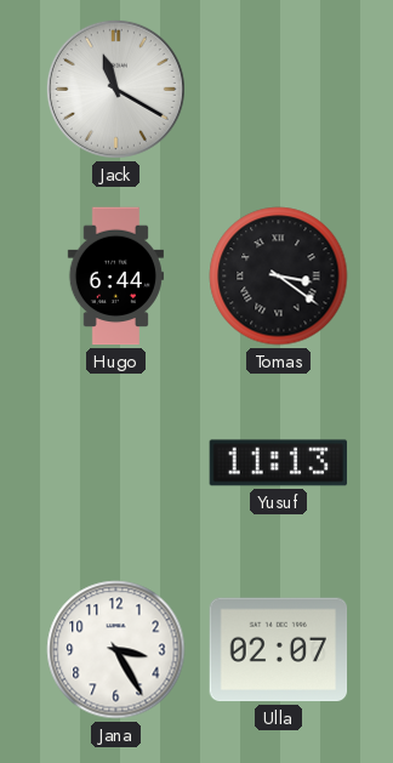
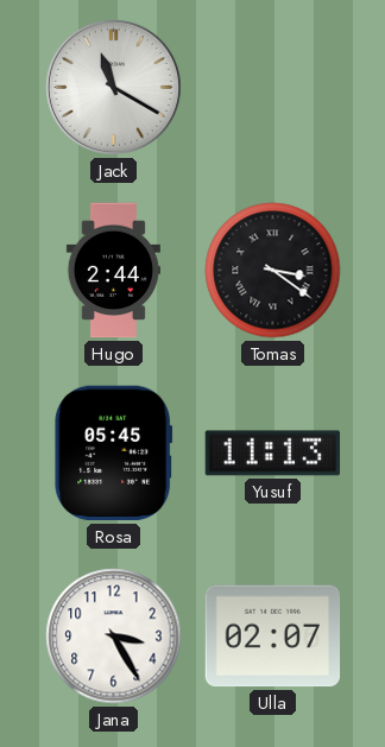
Hugo: 6:44 -> 2:44
Rosa: none -> 05:45
